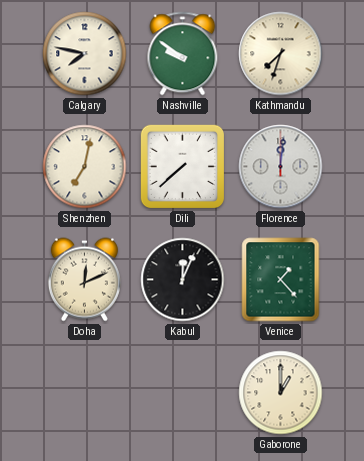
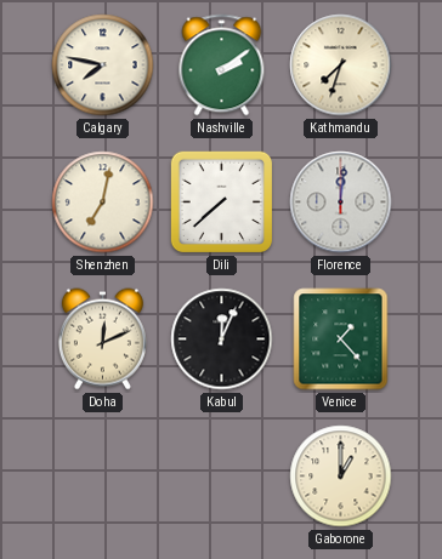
Nashville: 9:51 -> 2:09
